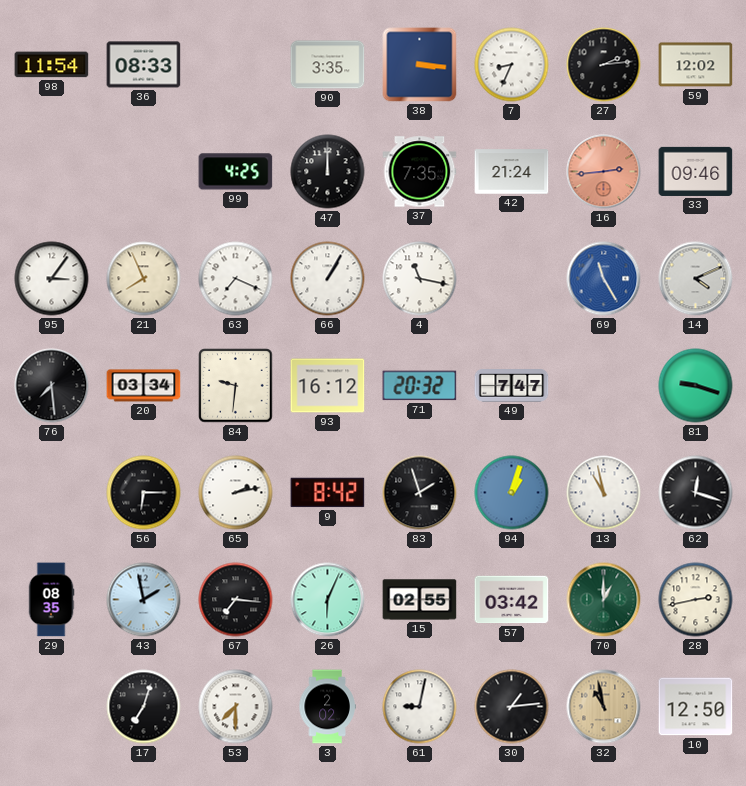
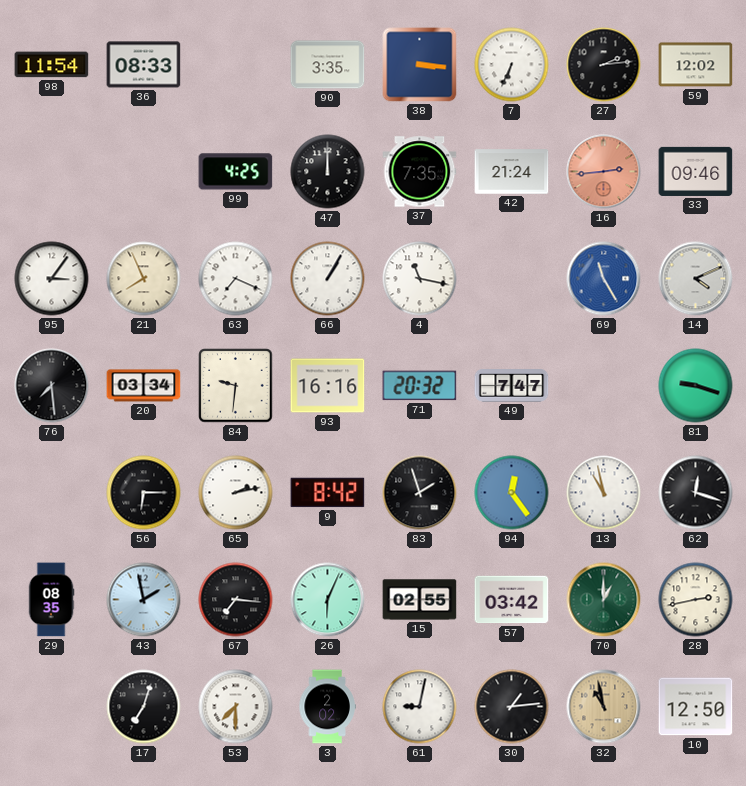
7: 8:34 -> 6:34
93: 16:12 -> 16:16
94: 1:03 -> 12:24
